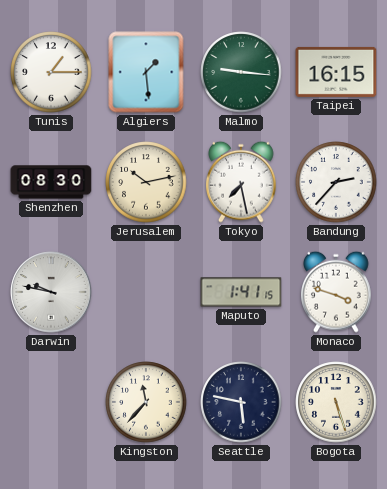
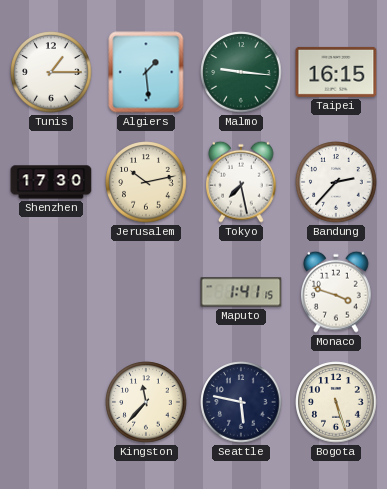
Shenzhen: 08:30 -> 17:30
Darwin: 9:47 -> none
